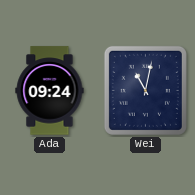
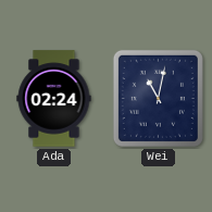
Ada: 09:24 -> 02:24
